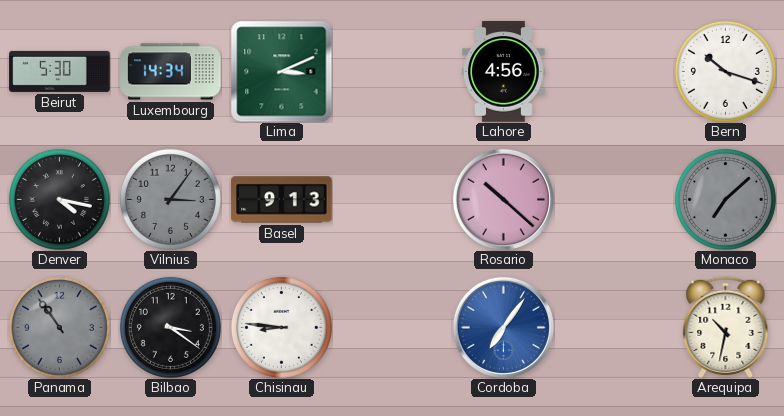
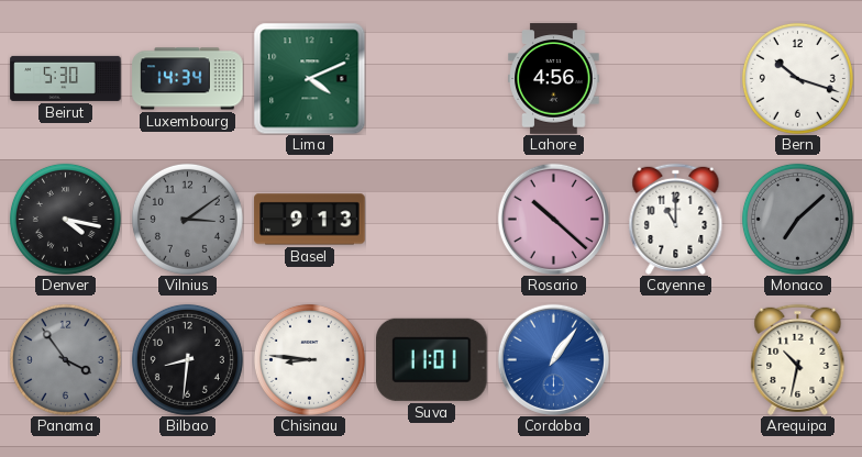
Lima: 3:11 -> 4:11
Vilnius: 3:06 -> 3:09
Cayenne: none -> 11:00
Panama: 10:54 -> 3:54
Bilbao: 3:21 -> 8:31
Suva: none -> 11:01
Cordoba: 7:06 -> 1:06
